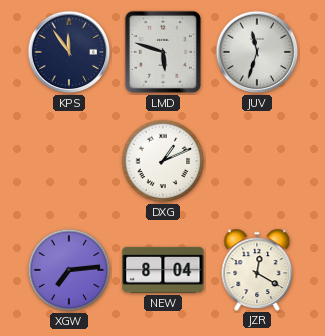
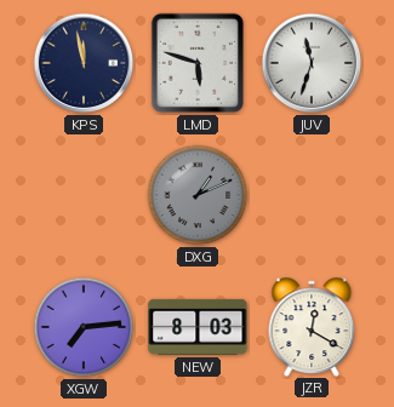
KPS: 11:54 -> 11:58
DXG dial: white -> grey
NEW: 8:04 -> 8:03
